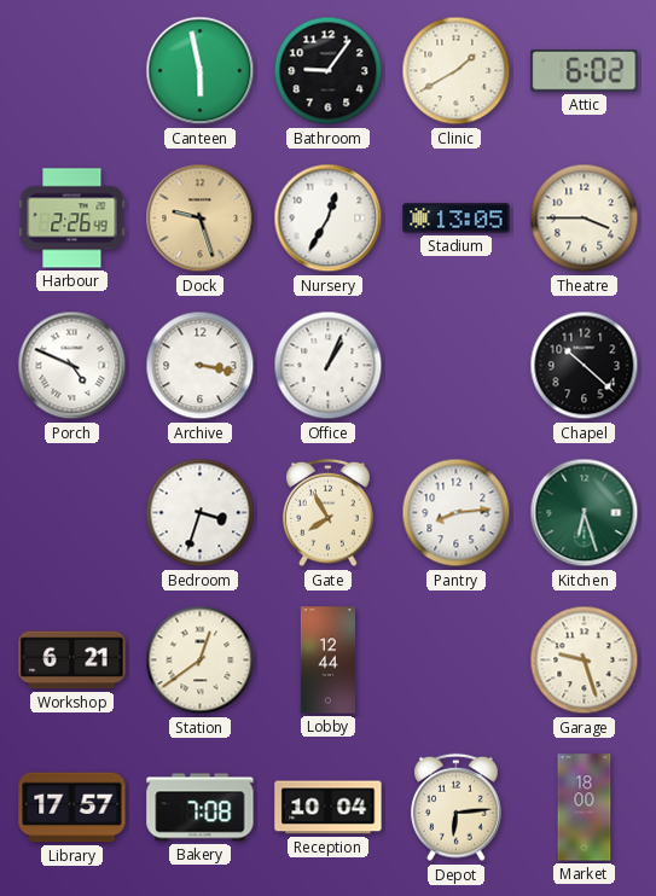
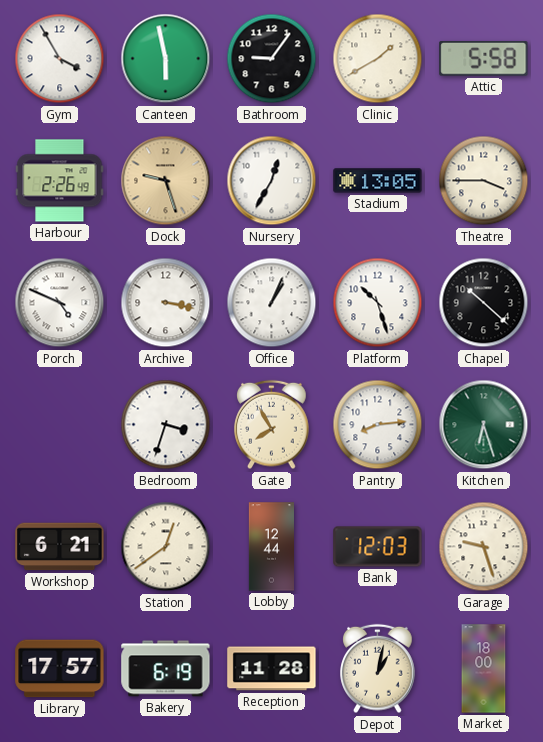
Gym: none -> 3:55
Attic: 6:02 -> 5:58
Platform: none -> 10:27
Bank: none -> 12:03
Bakery: 7:08 -> 6:19
Reception: 10:04 -> 11:28
Depot: 6:14 -> 1:02
